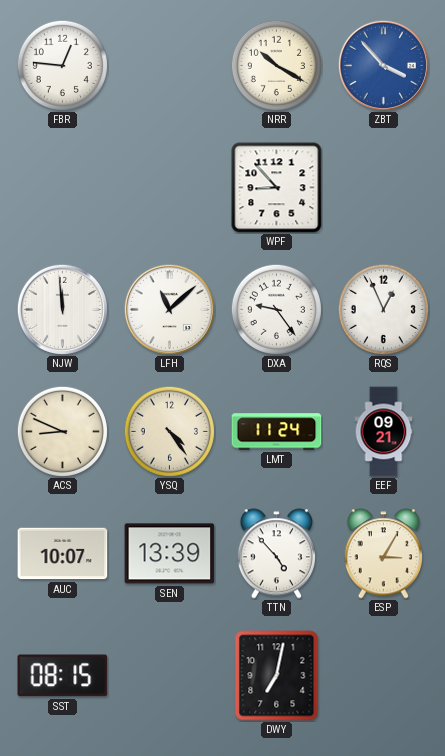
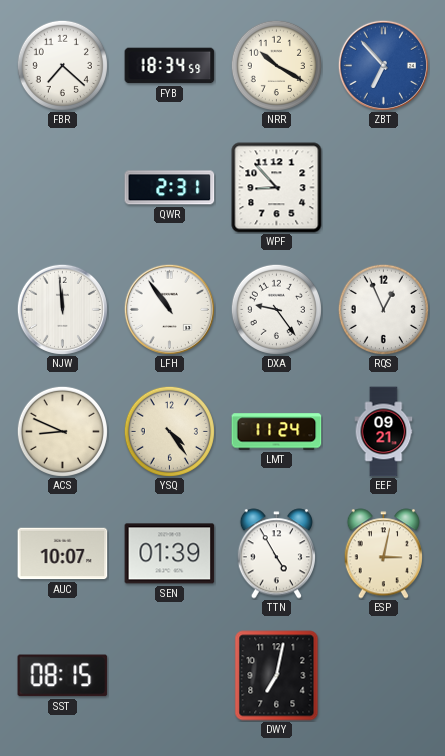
FBR: 12:46 -> 7:22
FYB: none -> 18:34
ZBT: 3:53 -> 6:53
QWR: none -> 2:31
LFH: 11:08 -> 10:54
SEN: 13:39 -> 01:39
TTN: 4:53 -> 4:55
ESP: 3:05 -> 3:02
